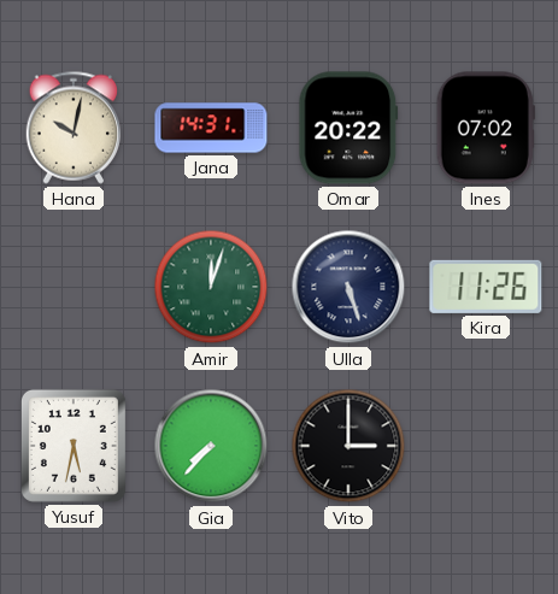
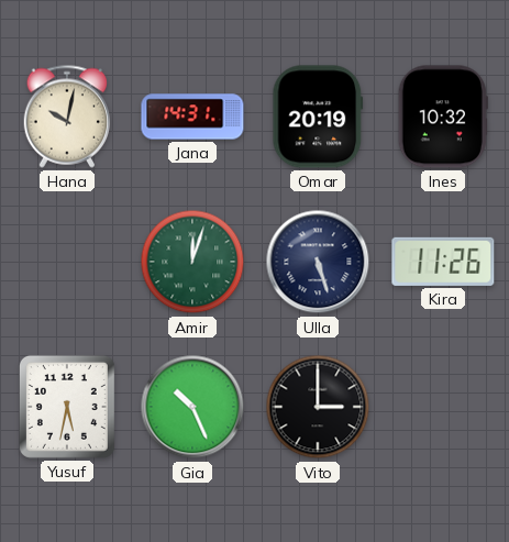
Omar: 20:22 -> 20:19
Ines: 07:02 -> 10:32
Gia: 7:37 -> 10:26
